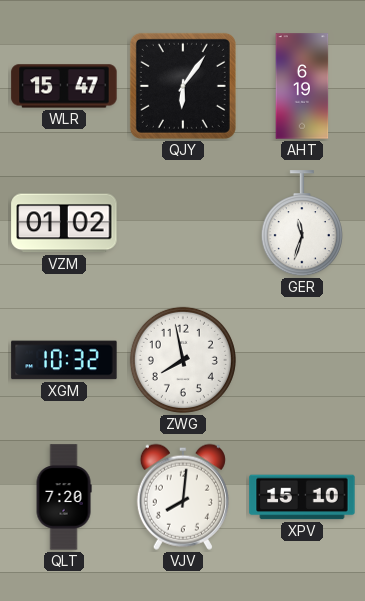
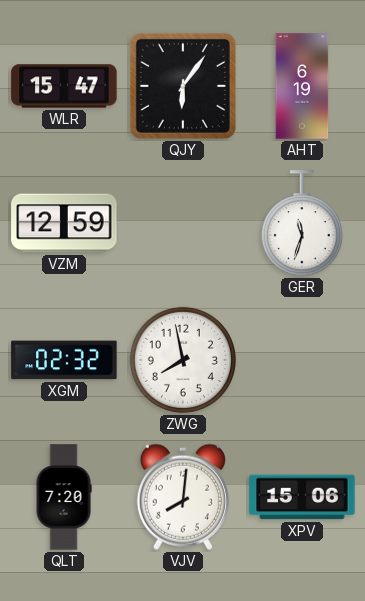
VZM: 01:02 -> 12:59
XGM: 10:32 -> 02:32
XPV: 15:10 -> 15:06
